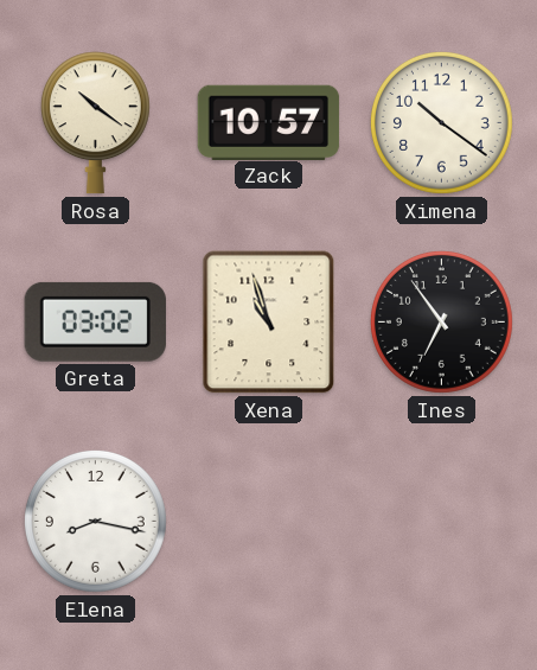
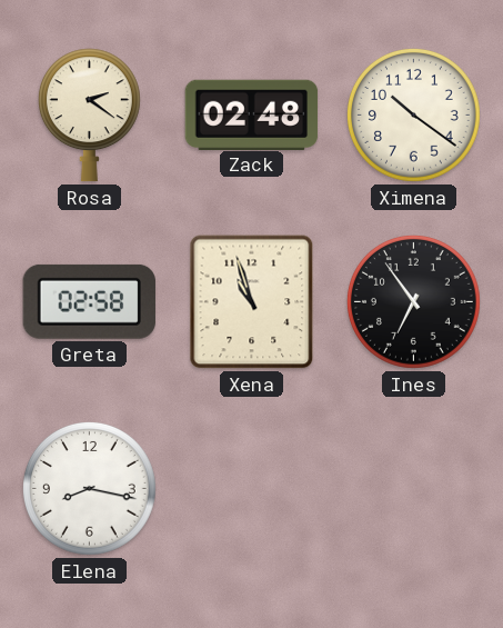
Rosa: 10:21 -> 2:21
Zack: 10:57 -> 02:48
Greta: 03:02 -> 02:58
